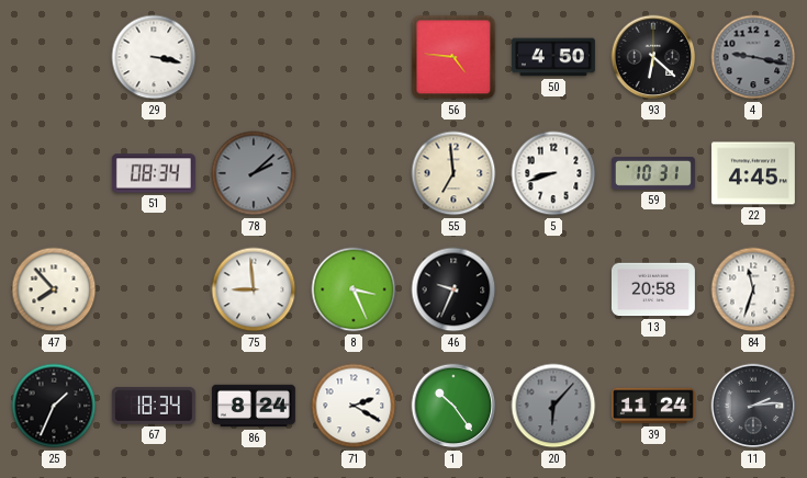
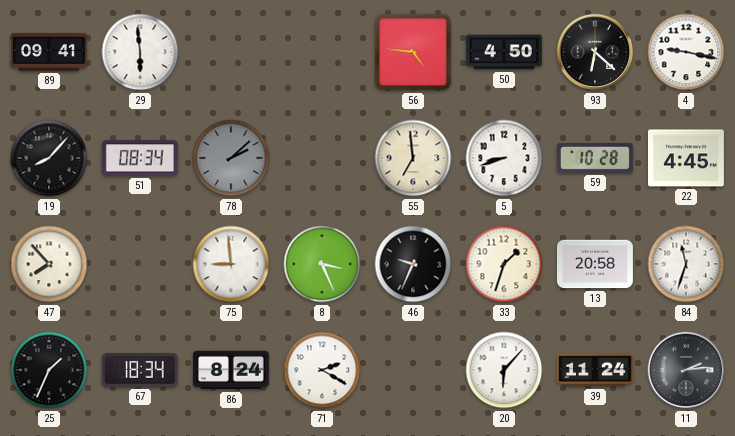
89: none -> 09:41
29: 3:17 -> 5:59
4 dial: grey -> white
19: none -> 8:07
59: 10:31 -> 10:28
33: none -> 1:33
1: 10:24 -> none
20 dial: grey -> white
